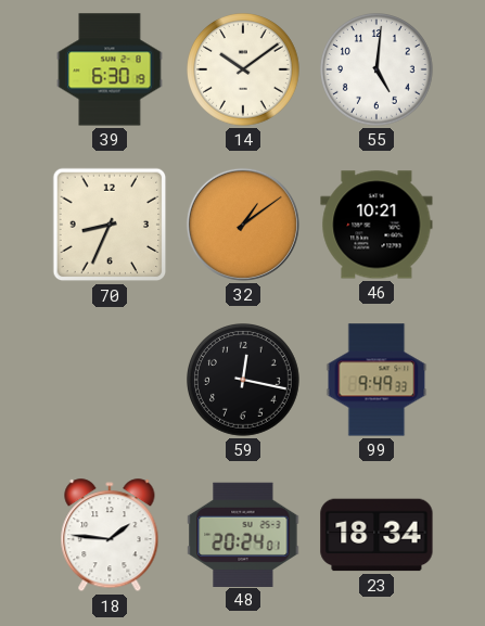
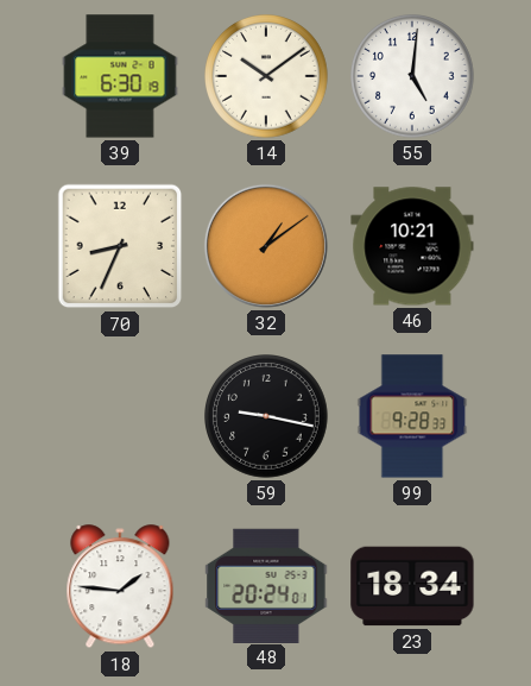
59: 12:17 -> 9:17
99: 9:49 -> 9:28
